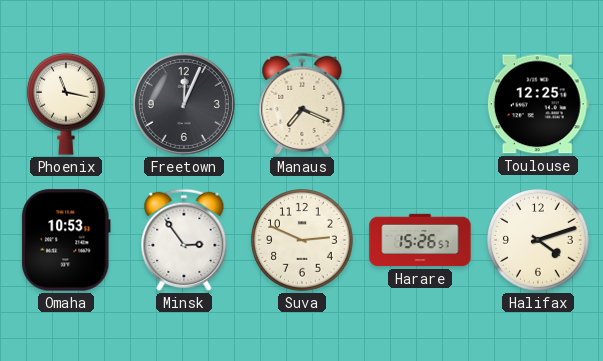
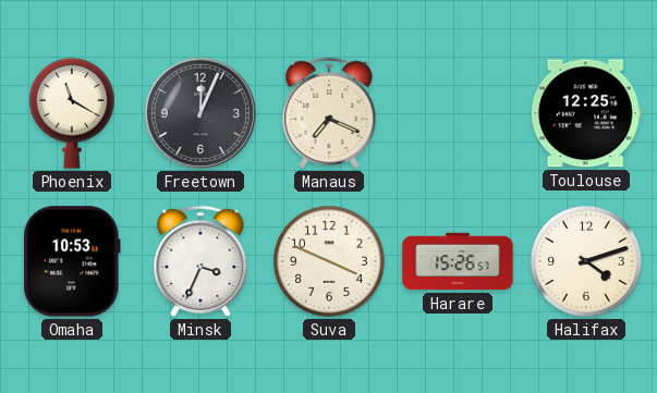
Phoenix: 11:17 -> 11:20
Minsk: 2:54 -> 3:34
Suva: 2:49 -> 3:49
